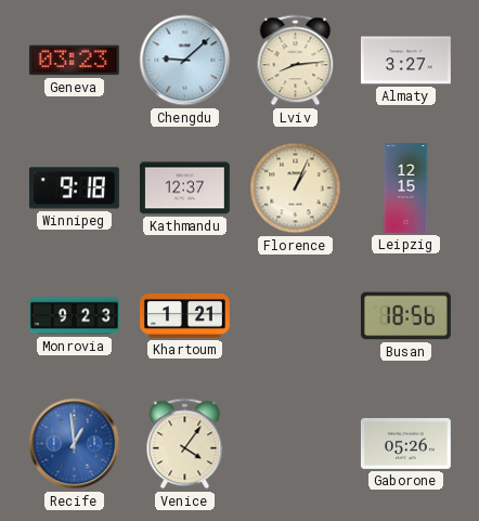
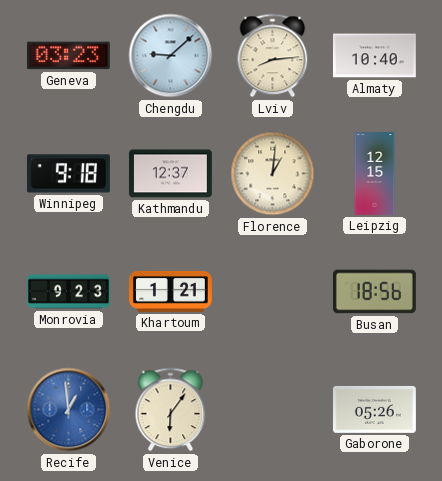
Almaty: 3:27 -> 10:40
Florence: 1:04 -> 1:01
Venice: 4:06 -> 6:06
